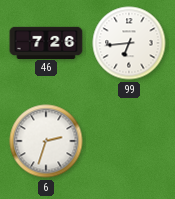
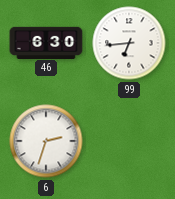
46: 7:26 -> 6:30
